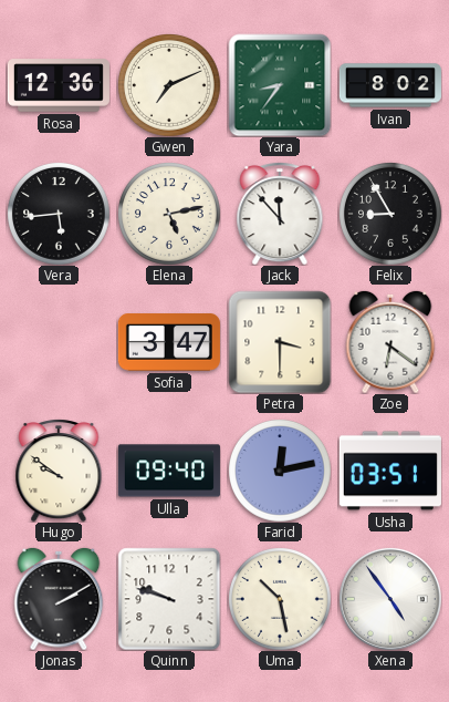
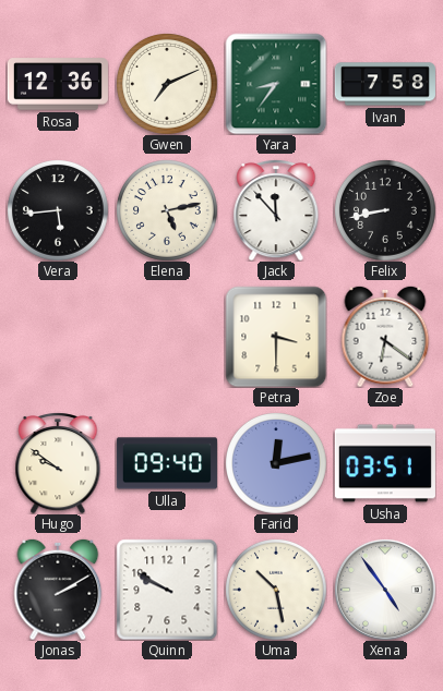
Ivan: 8:02 -> 7:58
Felix: 8:55 -> 8:43
Sofia: 3:47 -> none
Quinn: 9:48 -> 9:50
